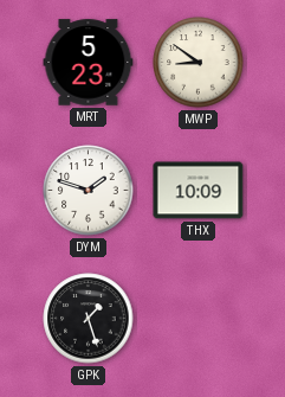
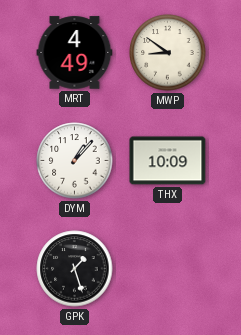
MRT: 5:23 -> 4:49
DYM: 1:48 -> 1:07
